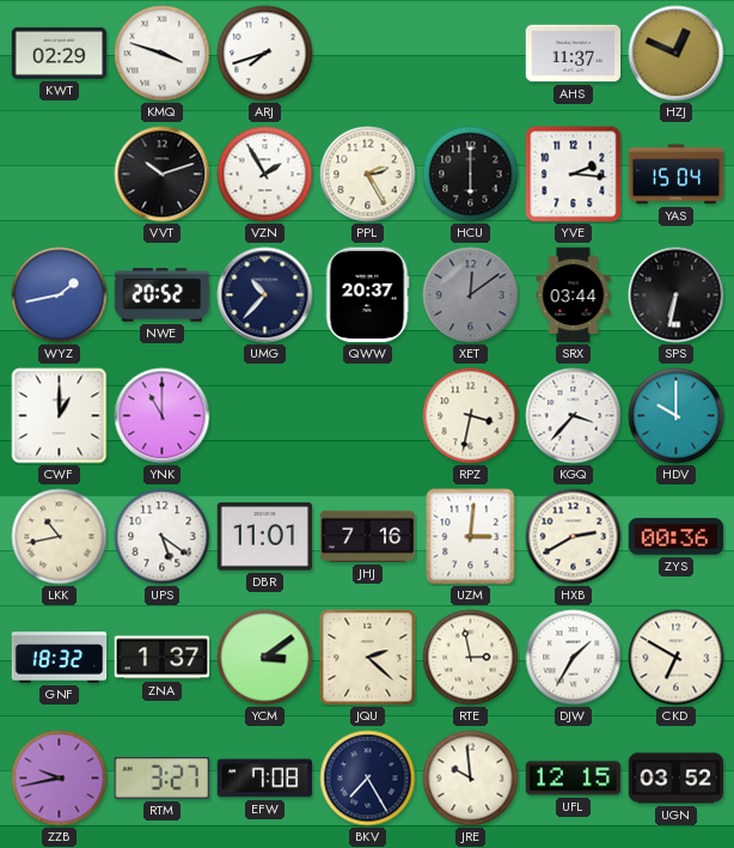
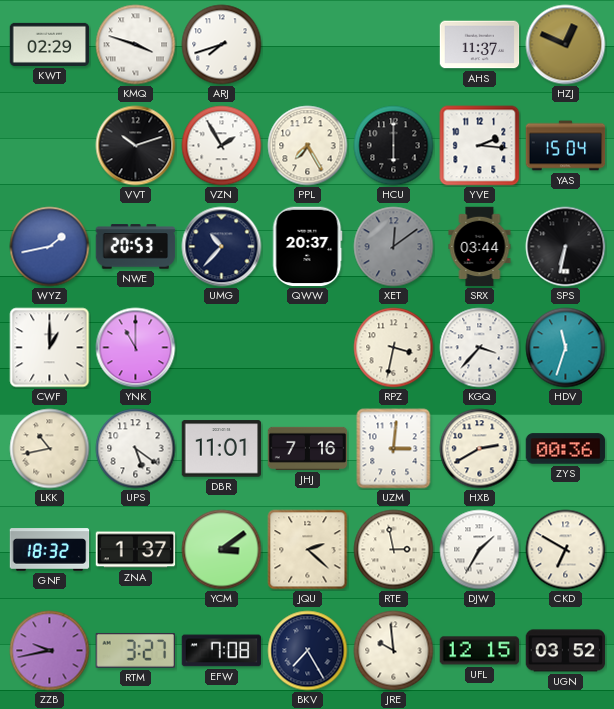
PPL: 2:25 -> 7:25
NWE: 20:52 -> 20:53
HDV: 10:00 -> 11:33
